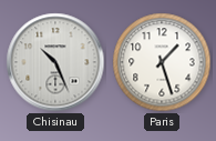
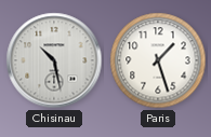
Chisinau: 10:26 -> 10:28
